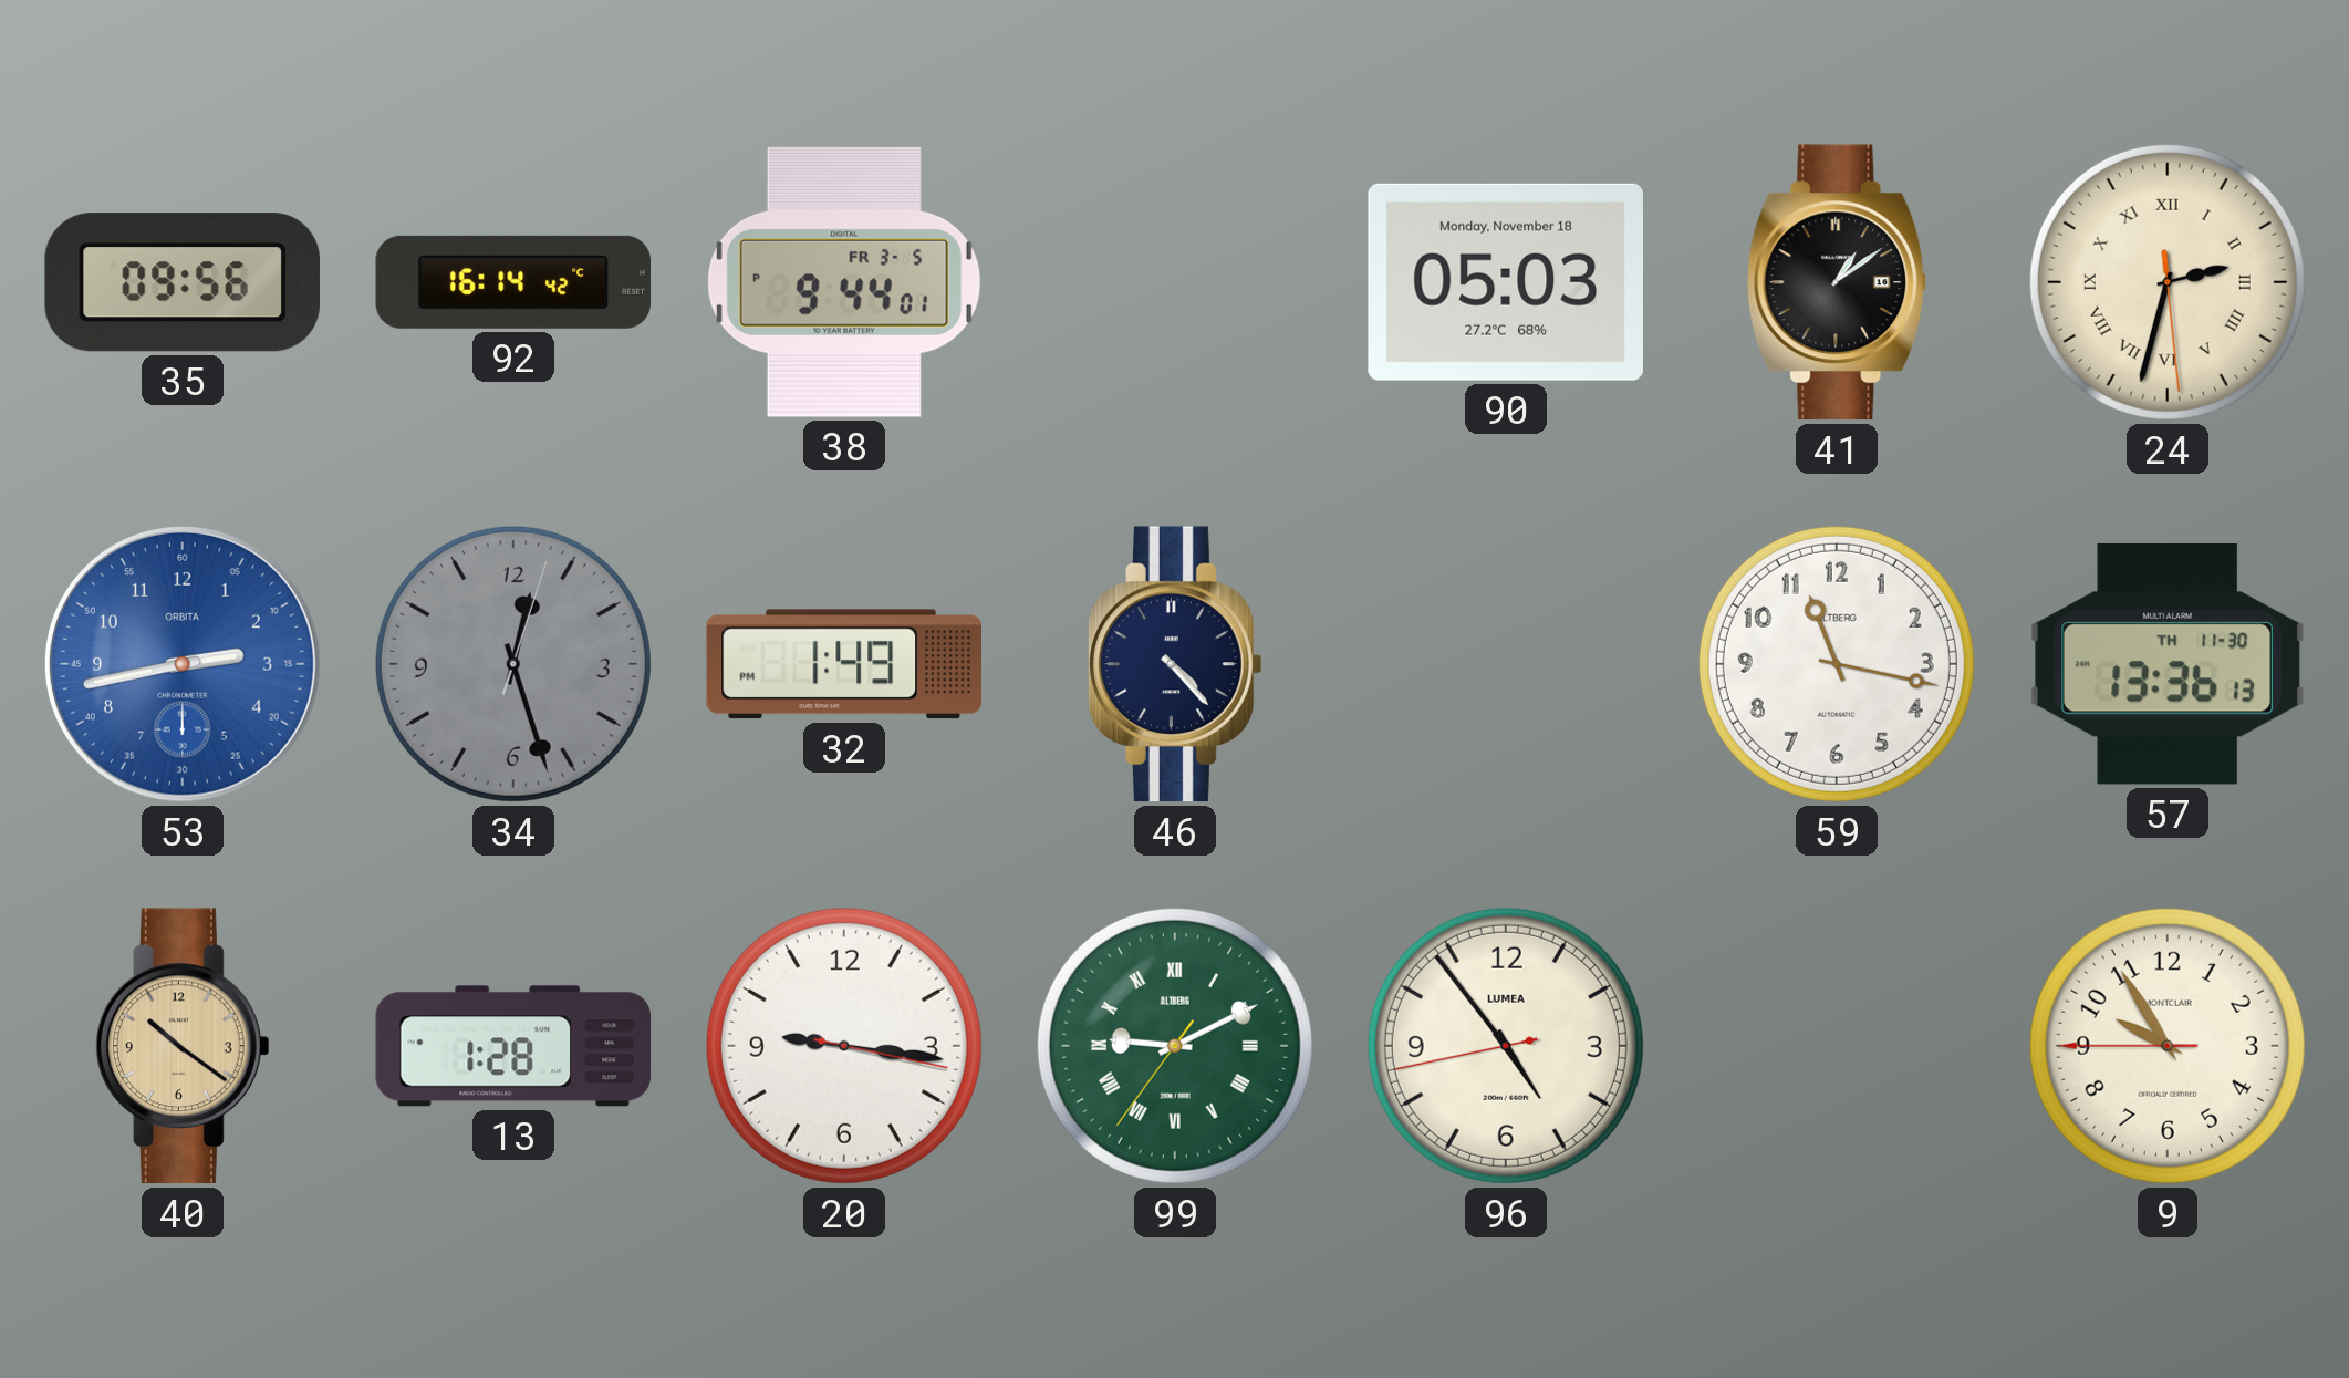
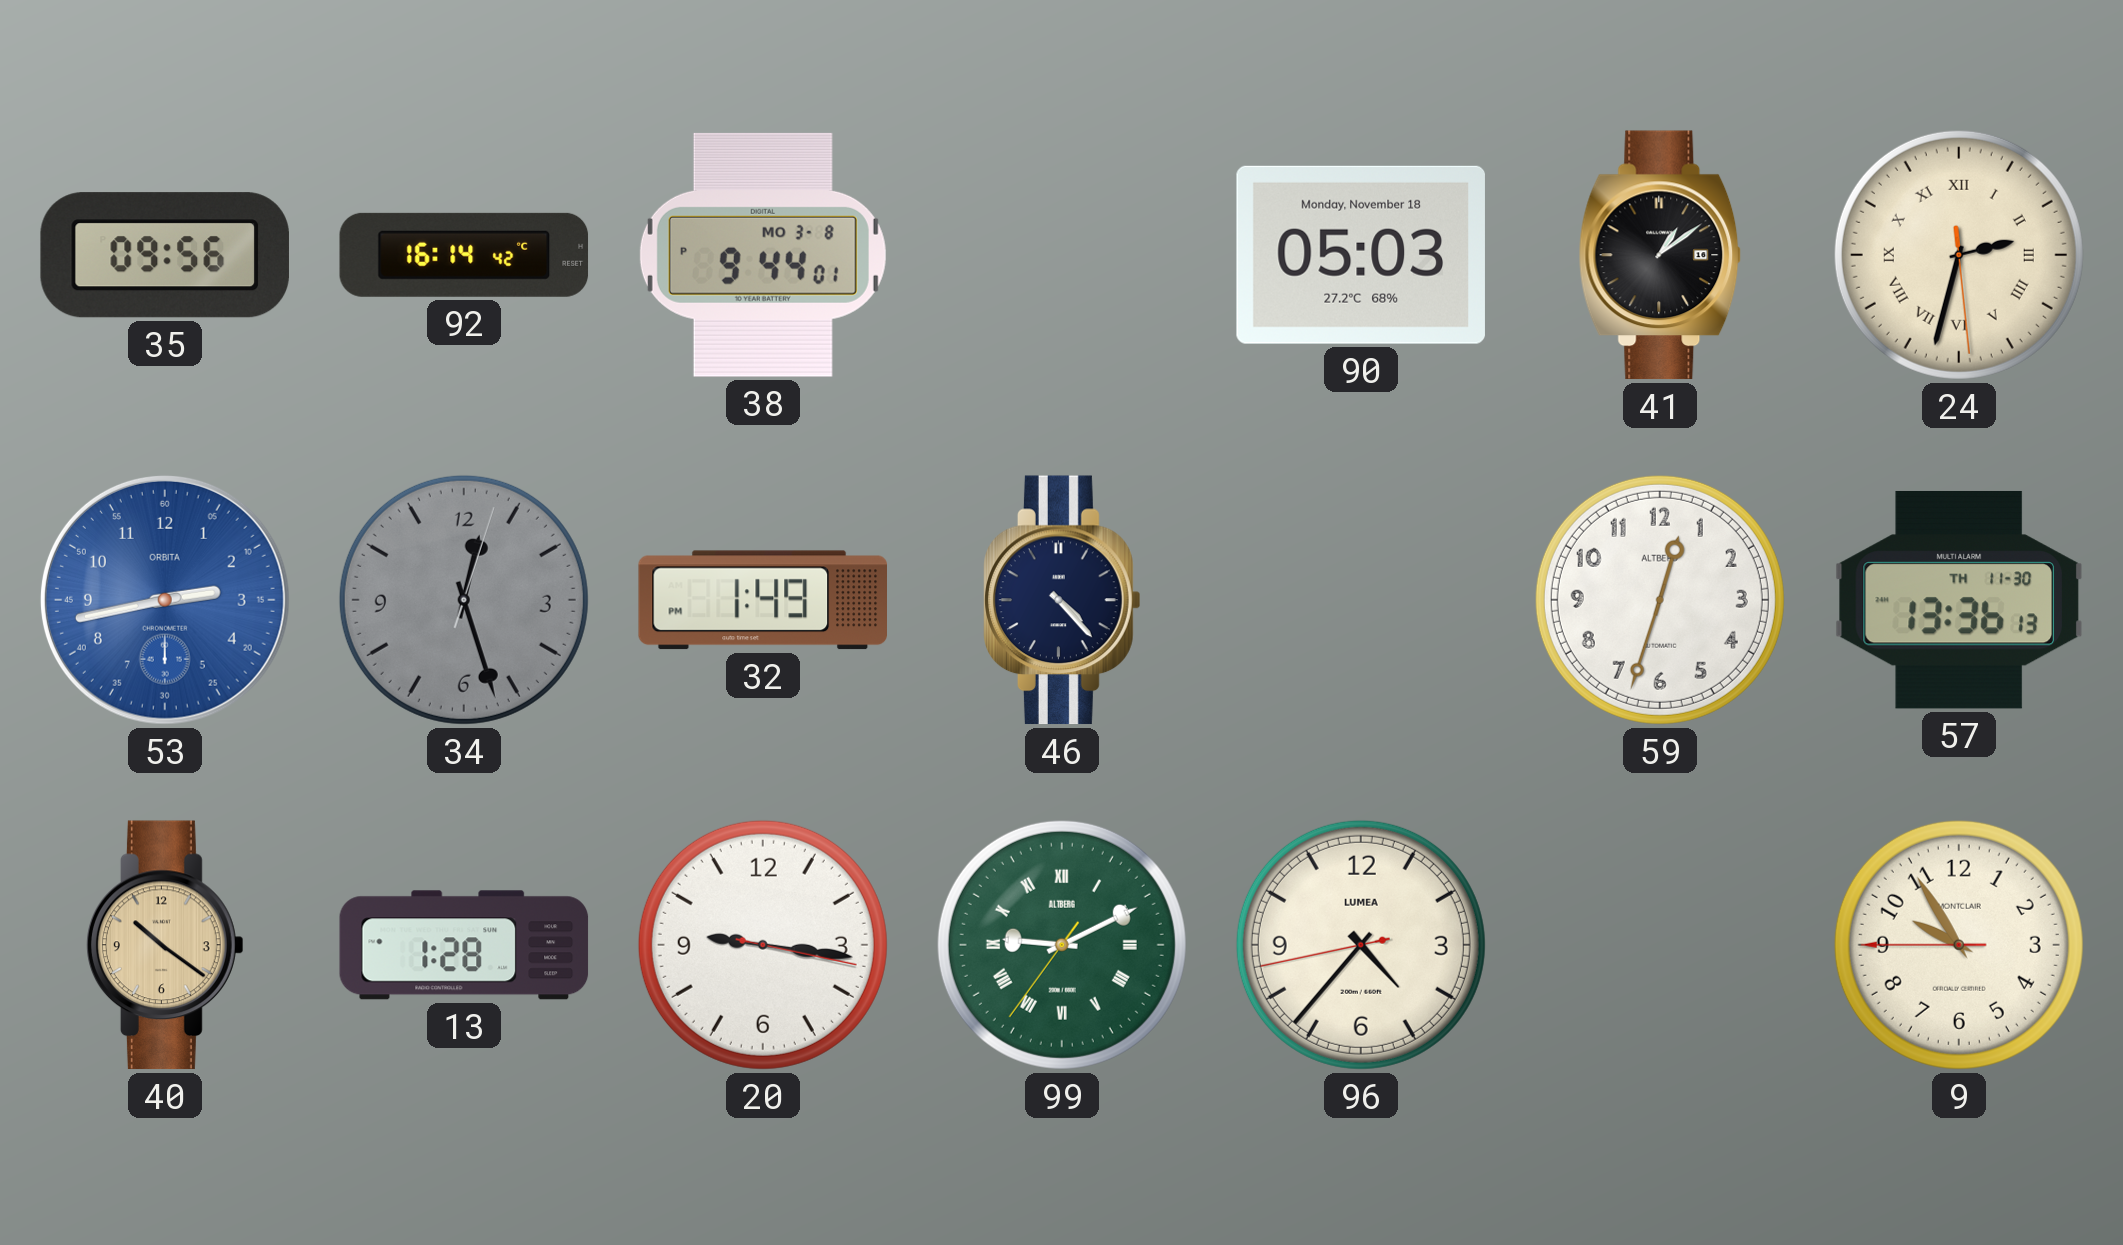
38 date: FR 3-5 -> MO 3-8
59: 11:17 -> 12:33
96: 4:53 -> 4:36
